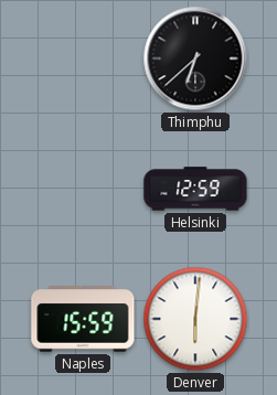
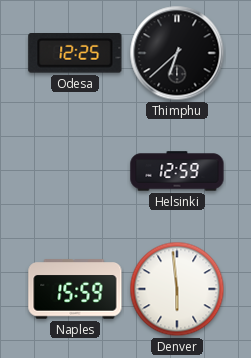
Odesa: none -> 12:25
Denver: 6:01 -> 5:59
